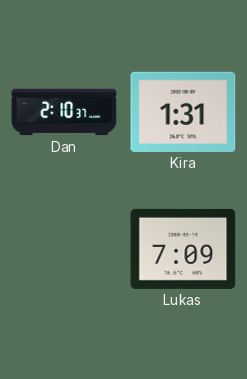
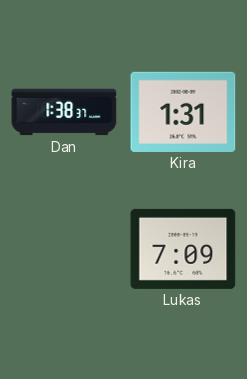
Dan: 2:10 -> 1:38
